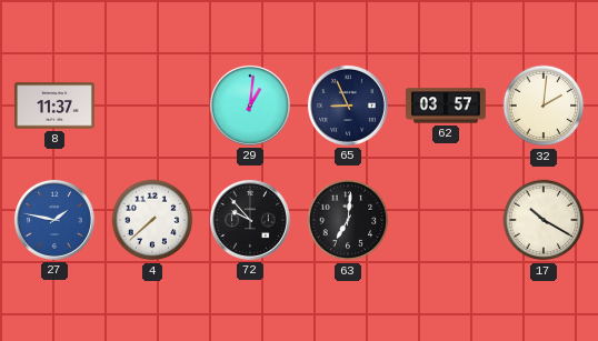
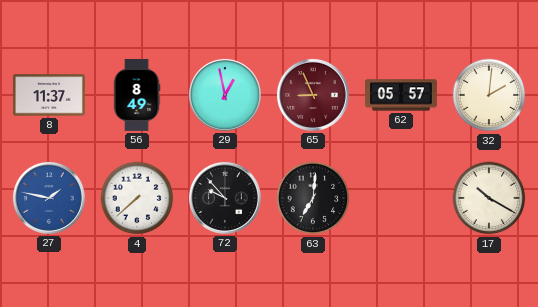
56: none -> 8:49
29: 1:01 -> 12:58
65 dial: navy -> burgundy
62: 03:57 -> 05:57
